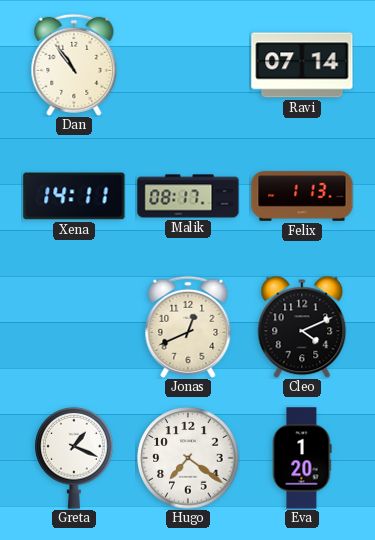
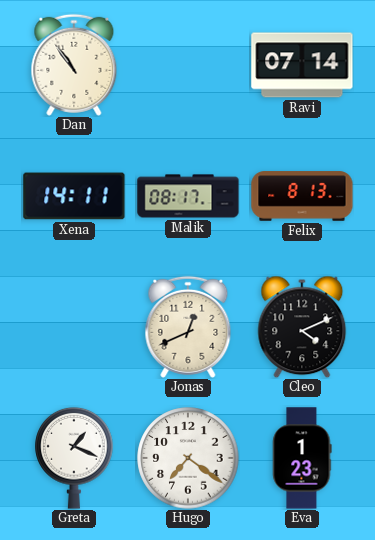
Felix: 1:13 -> 8:13
Eva: 1:20 -> 1:23
